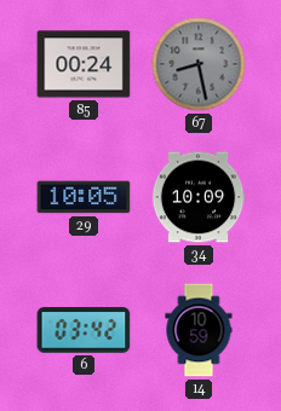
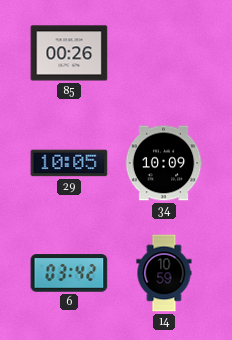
85: 00:24 -> 00:26
67: 8:28 -> none
